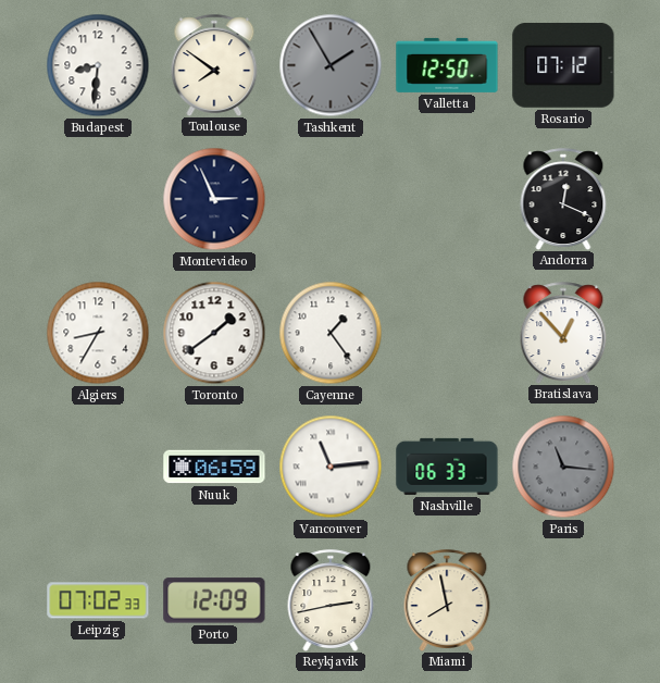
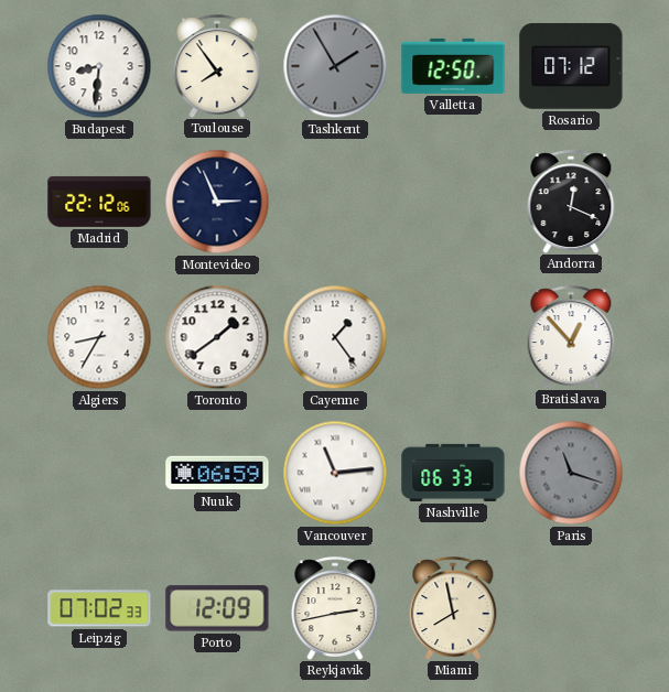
Toulouse: 7:51 -> 7:54
Madrid: none -> 22:12
Paris: 11:16 -> 11:18
